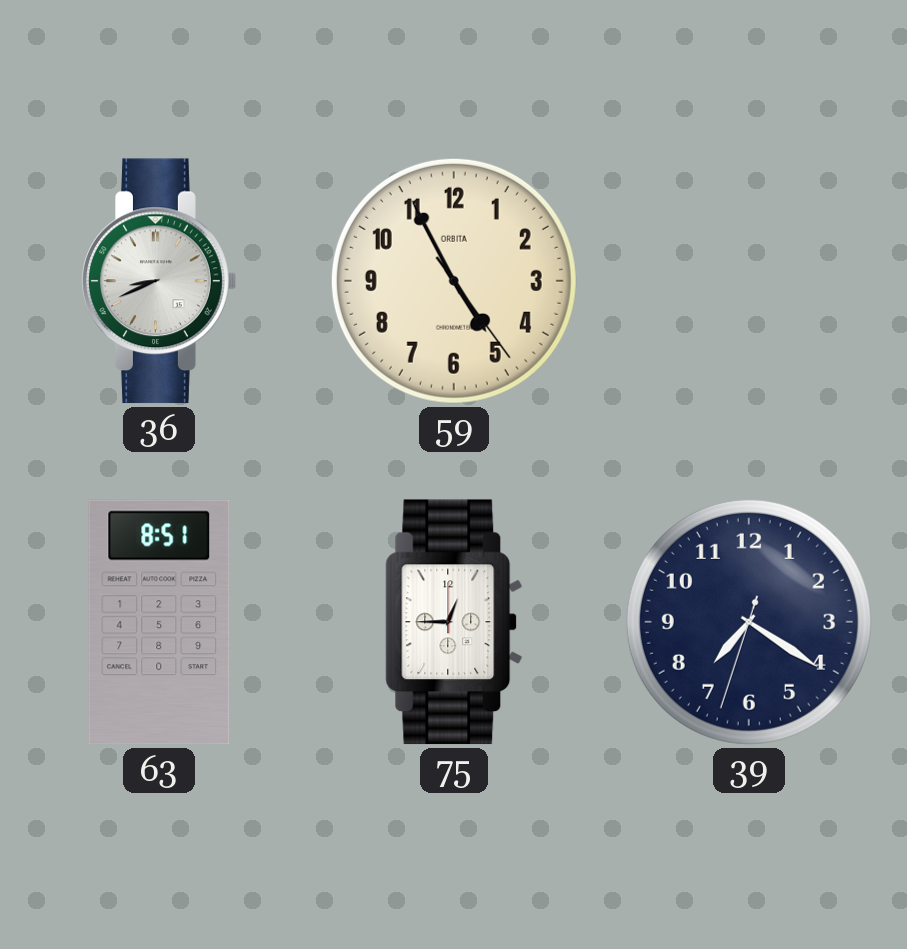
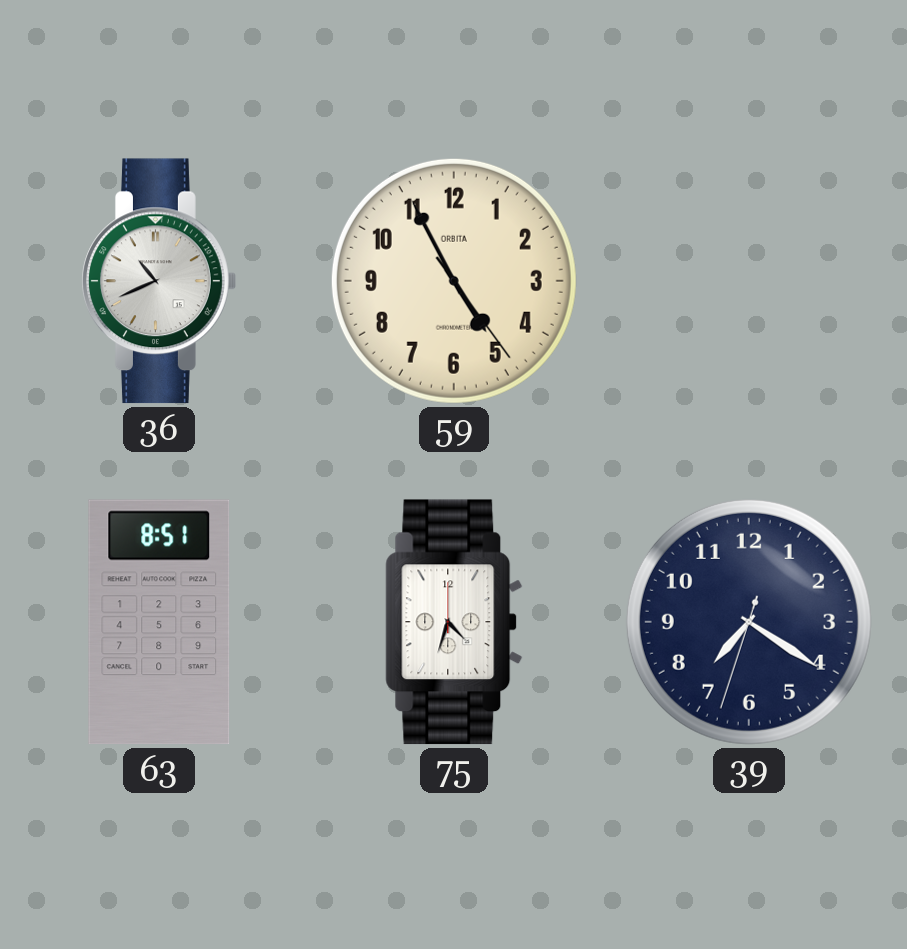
36: 8:41 -> 10:41
75: 12:45 -> 4:33
